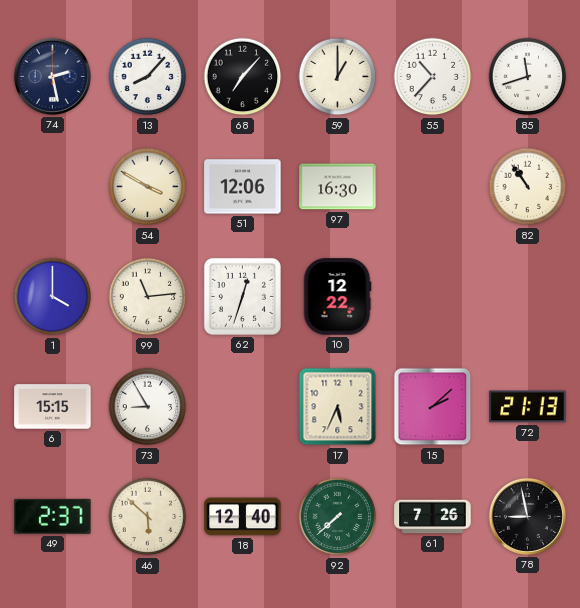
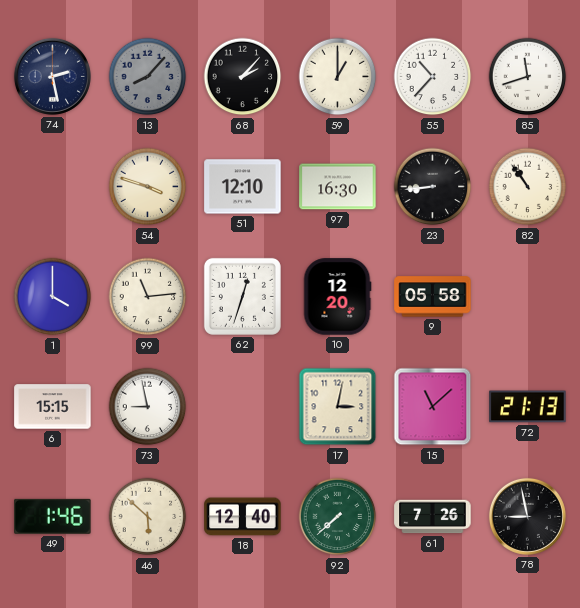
13 dial: white -> grey
68: 7:07 -> 2:07
54: 3:50 -> 3:48
51: 12:06 -> 12:10
23: none -> 8:44
10: 12:22 -> 12:20
9: none -> 05:58
73: 8:55 -> 8:58
17: 5:34 -> 3:02
15: 2:08 -> 11:08
49: 2:37 -> 1:46
